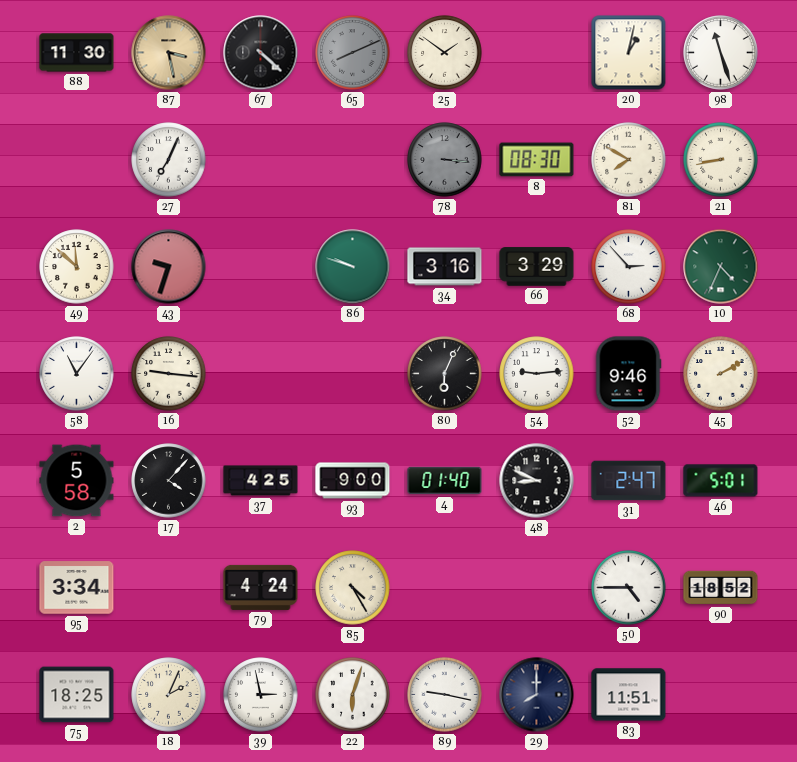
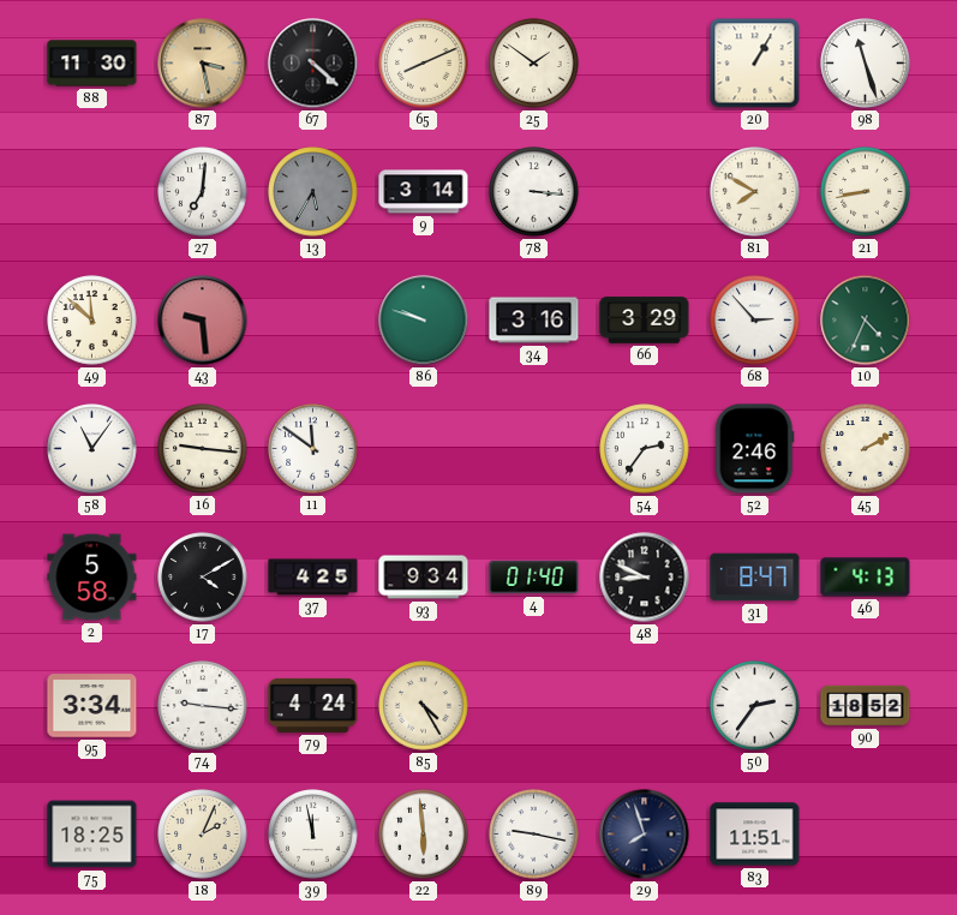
65 dial: grey -> cream
20: 1:02 -> 1:05
27: 7:04 -> 7:01
13: none -> 5:35
9: none -> 3:14
78 dial: grey -> white
8: 08:30 -> none
43: 9:33 -> 9:29
11: none -> 11:51
80: 6:04 -> none
54: 9:14 -> 2:36
52: 9:46 -> 2:46
17: 4:07 -> 4:10
93: 9:00 -> 9:34
31: 2:47 -> 8:47
46: 5:01 -> 4:13
74: none -> 9:16
50: 4:45 -> 2:36
39: 2:58 -> 11:58
22: 6:03 -> 5:59
29: 8:00 -> 7:57
